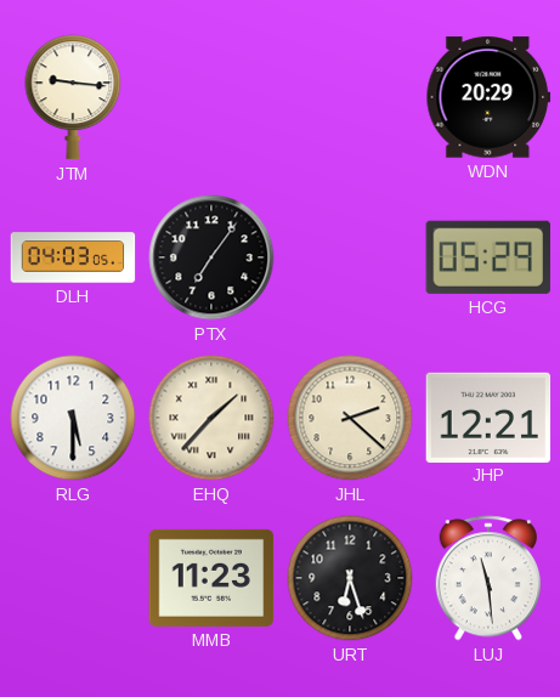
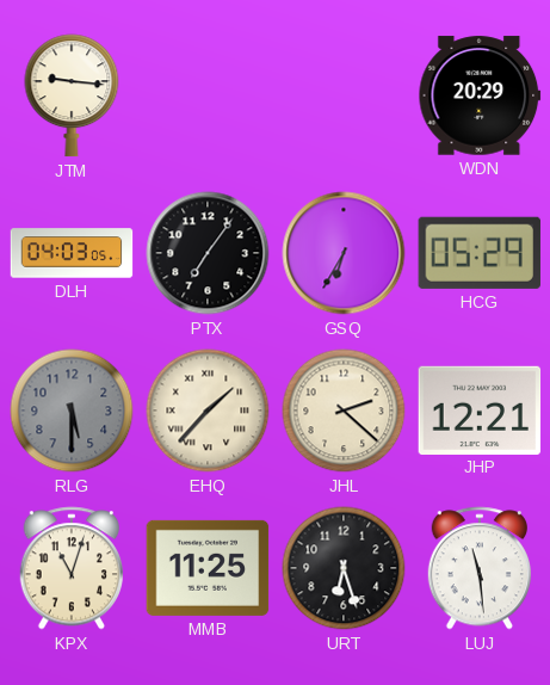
GSQ: none -> 6:35
RLG dial: white -> grey
KPX: none -> 11:03
MMB: 11:23 -> 11:25
